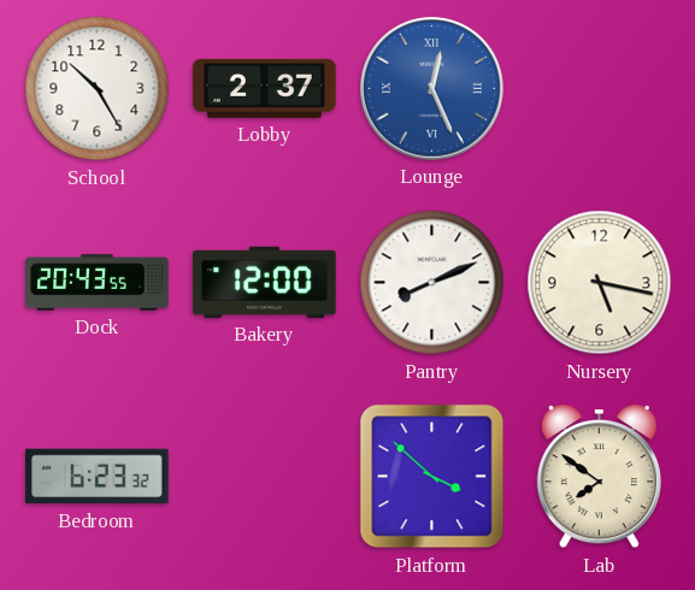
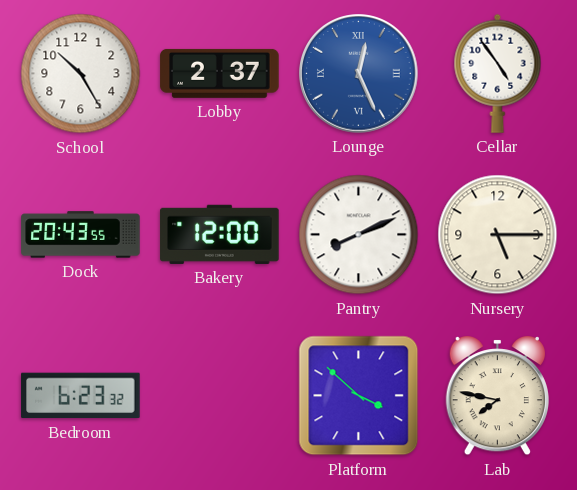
Cellar: none -> 4:54
Nursery: 5:17 -> 5:15
Lab: 7:51 -> 7:47
